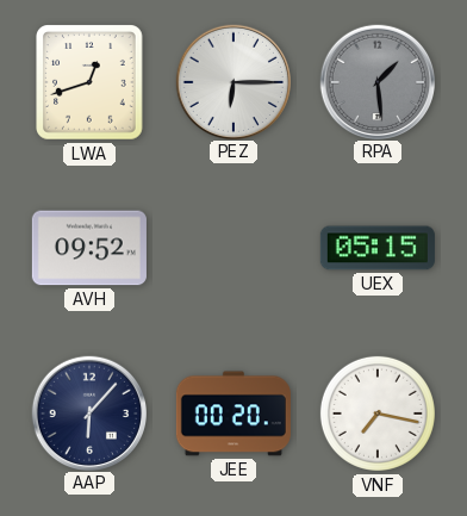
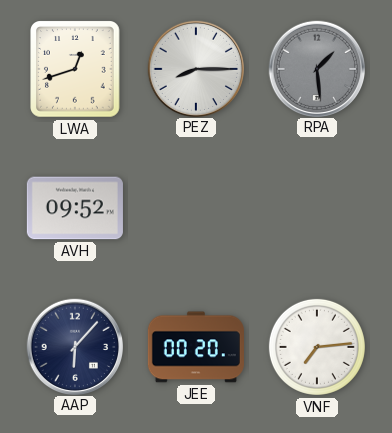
PEZ: 6:15 -> 8:15
UEX: 05:15 -> none
VNF: 7:17 -> 7:14
